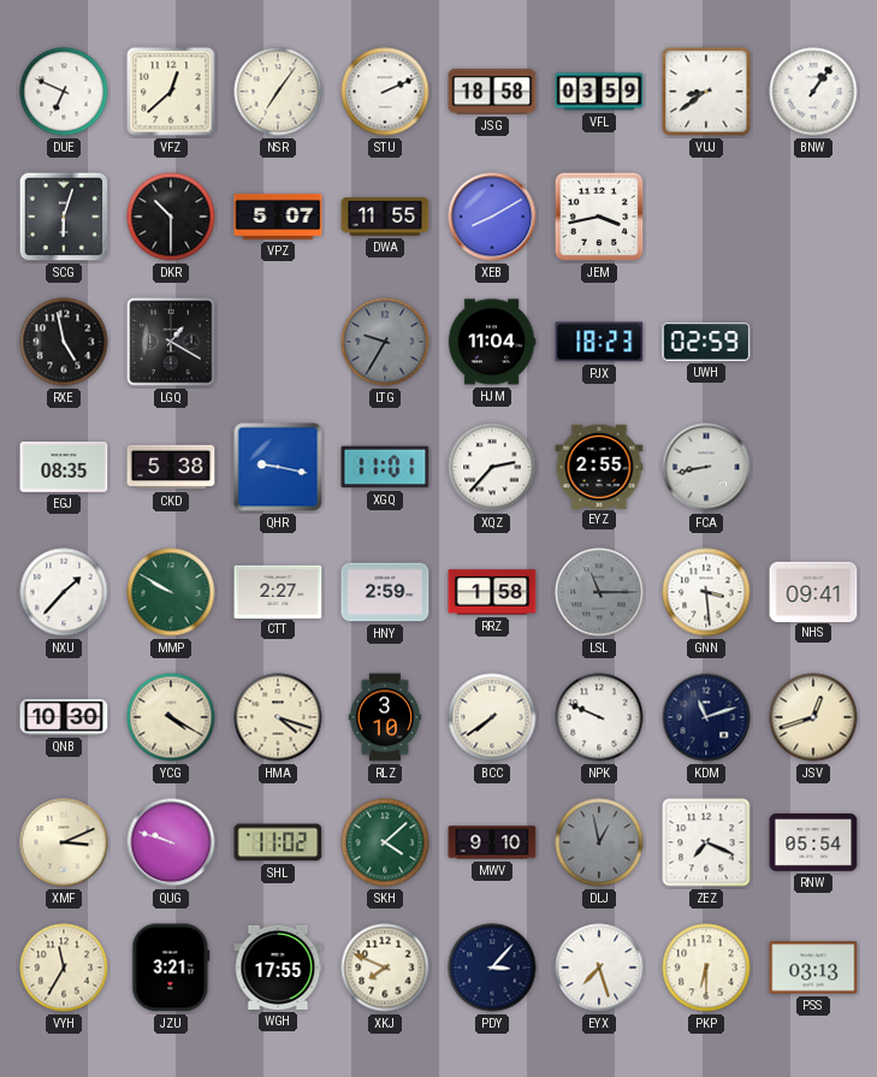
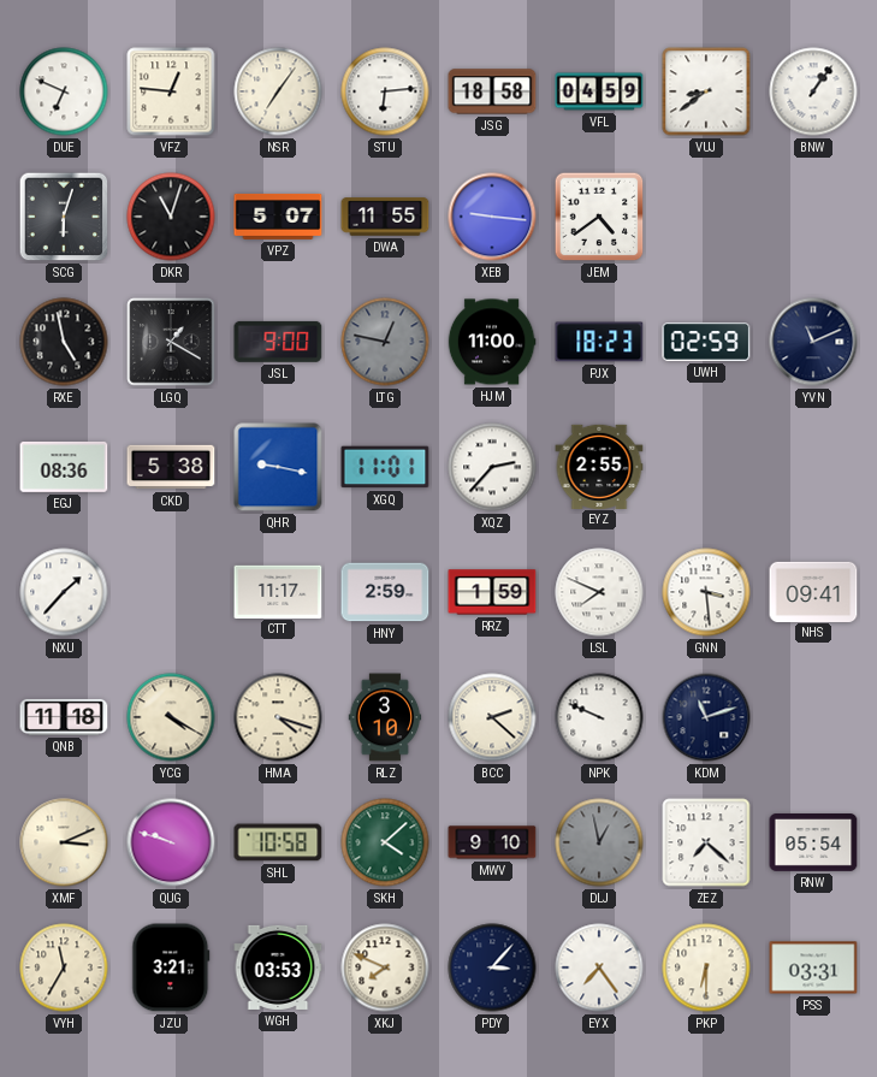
VFZ: 12:38 -> 12:46
STU: 2:11 -> 6:14
VFL: 03:59 -> 04:59
DKR: 10:30 -> 11:03
XEB: 8:10 -> 9:16
JEM: 3:43 -> 4:39
JSL: none -> 9:00
LTG: 9:35 -> 12:47
HJM: 11:04 -> 11:00
YVN: none -> 11:11
EGJ: 08:35 -> 08:36
FCA: 8:43 -> none
MMP: 9:50 -> none
CTT: 2:27 -> 11:17
RRZ: 1:58 -> 1:59
LSL: 11:15 -> 7:49
LSL dial: grey -> white
QNB: 10:30 -> 11:18
BCC: 7:39 -> 2:22
JSV: 12:42 -> none
SHL: 11:02 -> 10:58
ZEZ: 7:19 -> 7:22
WGH: 17:55 -> 03:53
EYX: 7:27 -> 7:24
PSS: 03:13 -> 03:31
